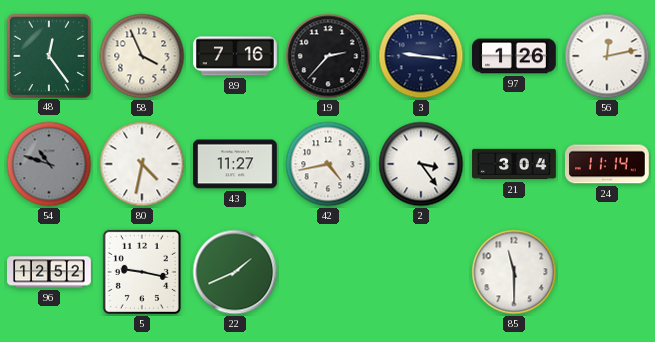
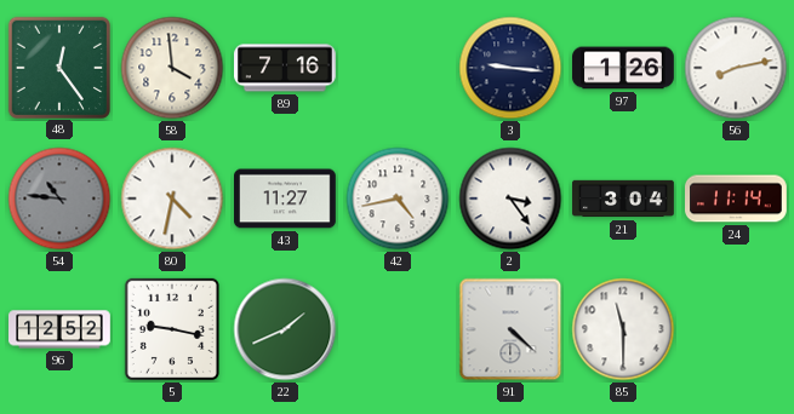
58: 3:56 -> 3:59
19: 2:37 -> none
56: 12:13 -> 8:13
54: 10:48 -> 10:46
91: none -> 4:22
